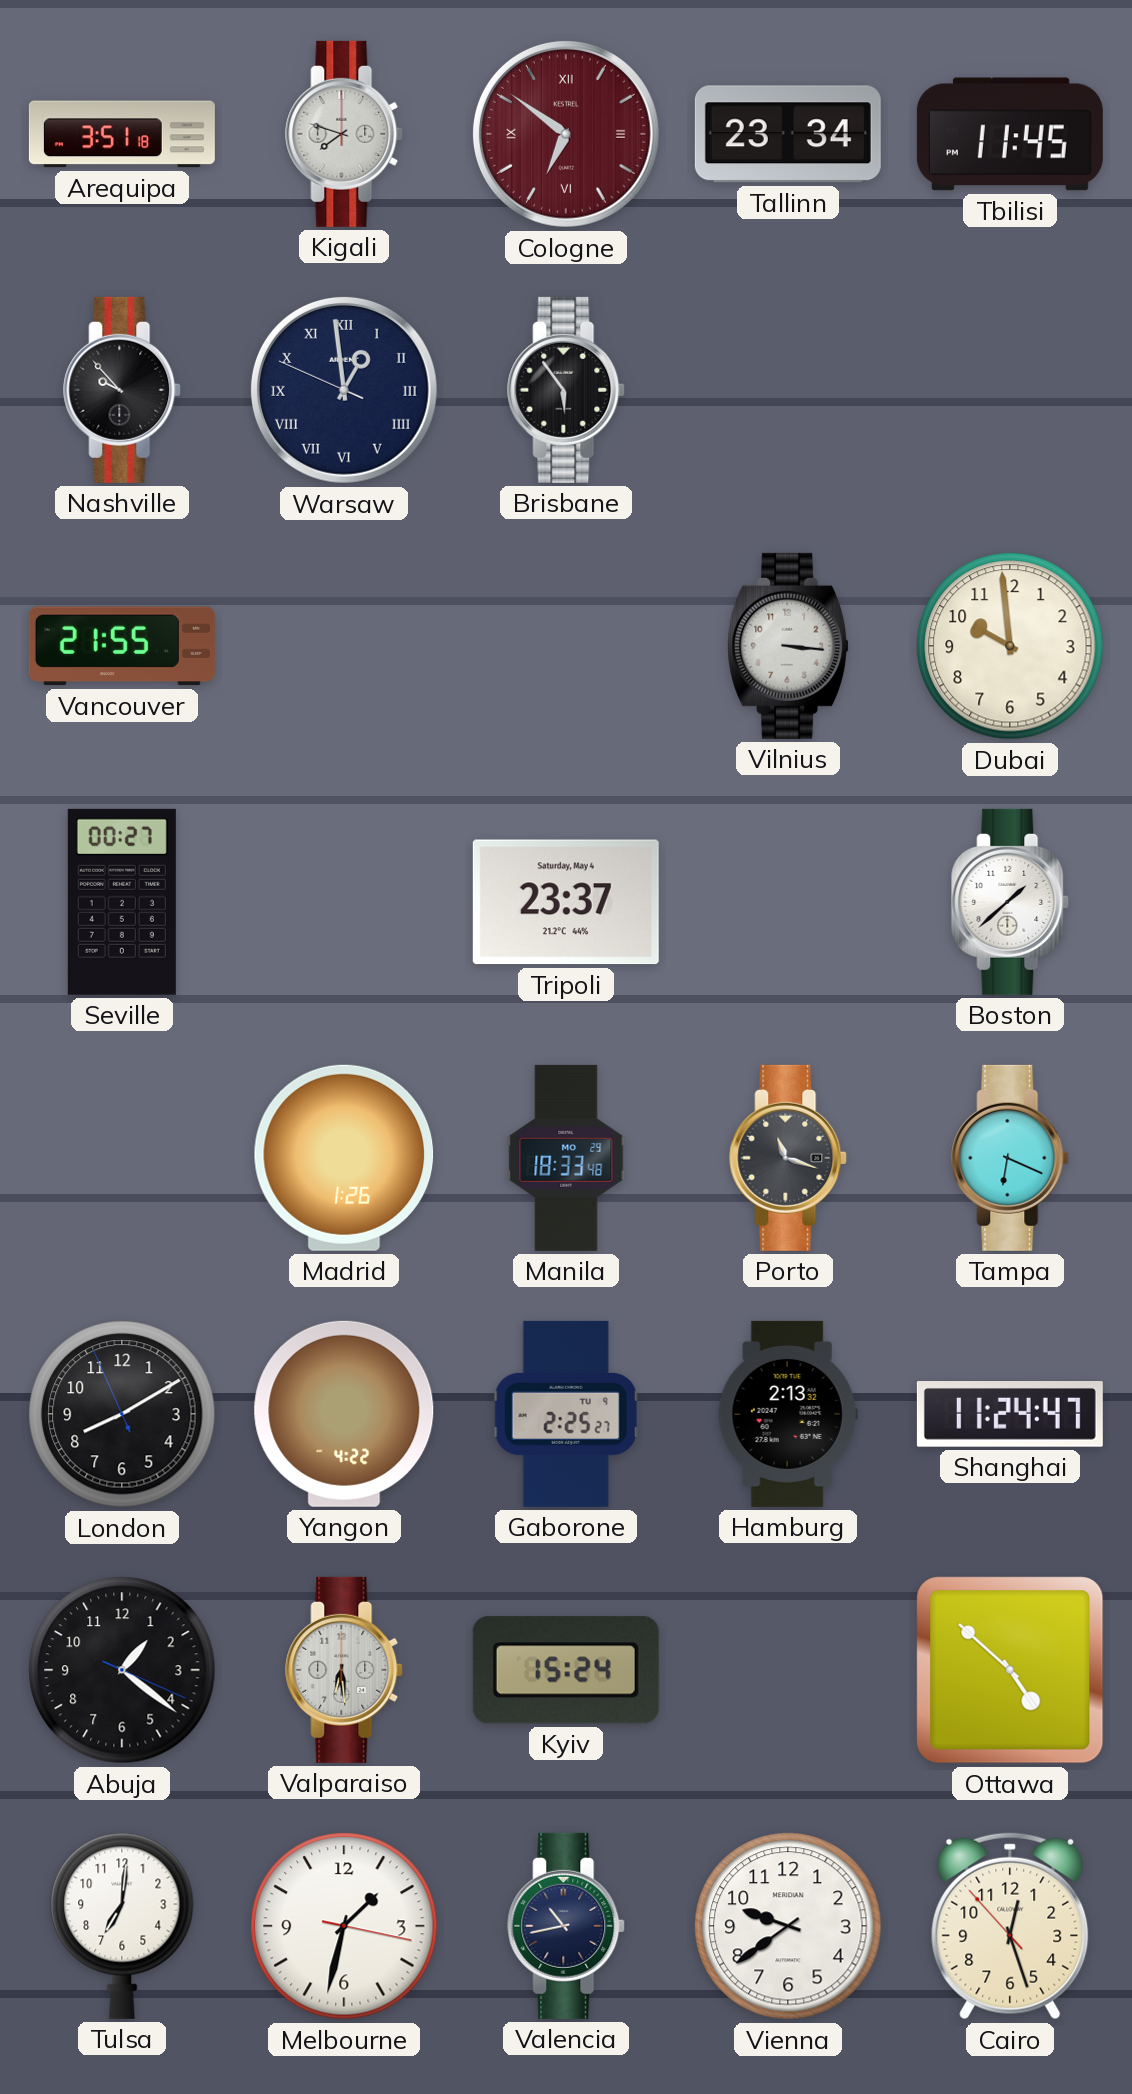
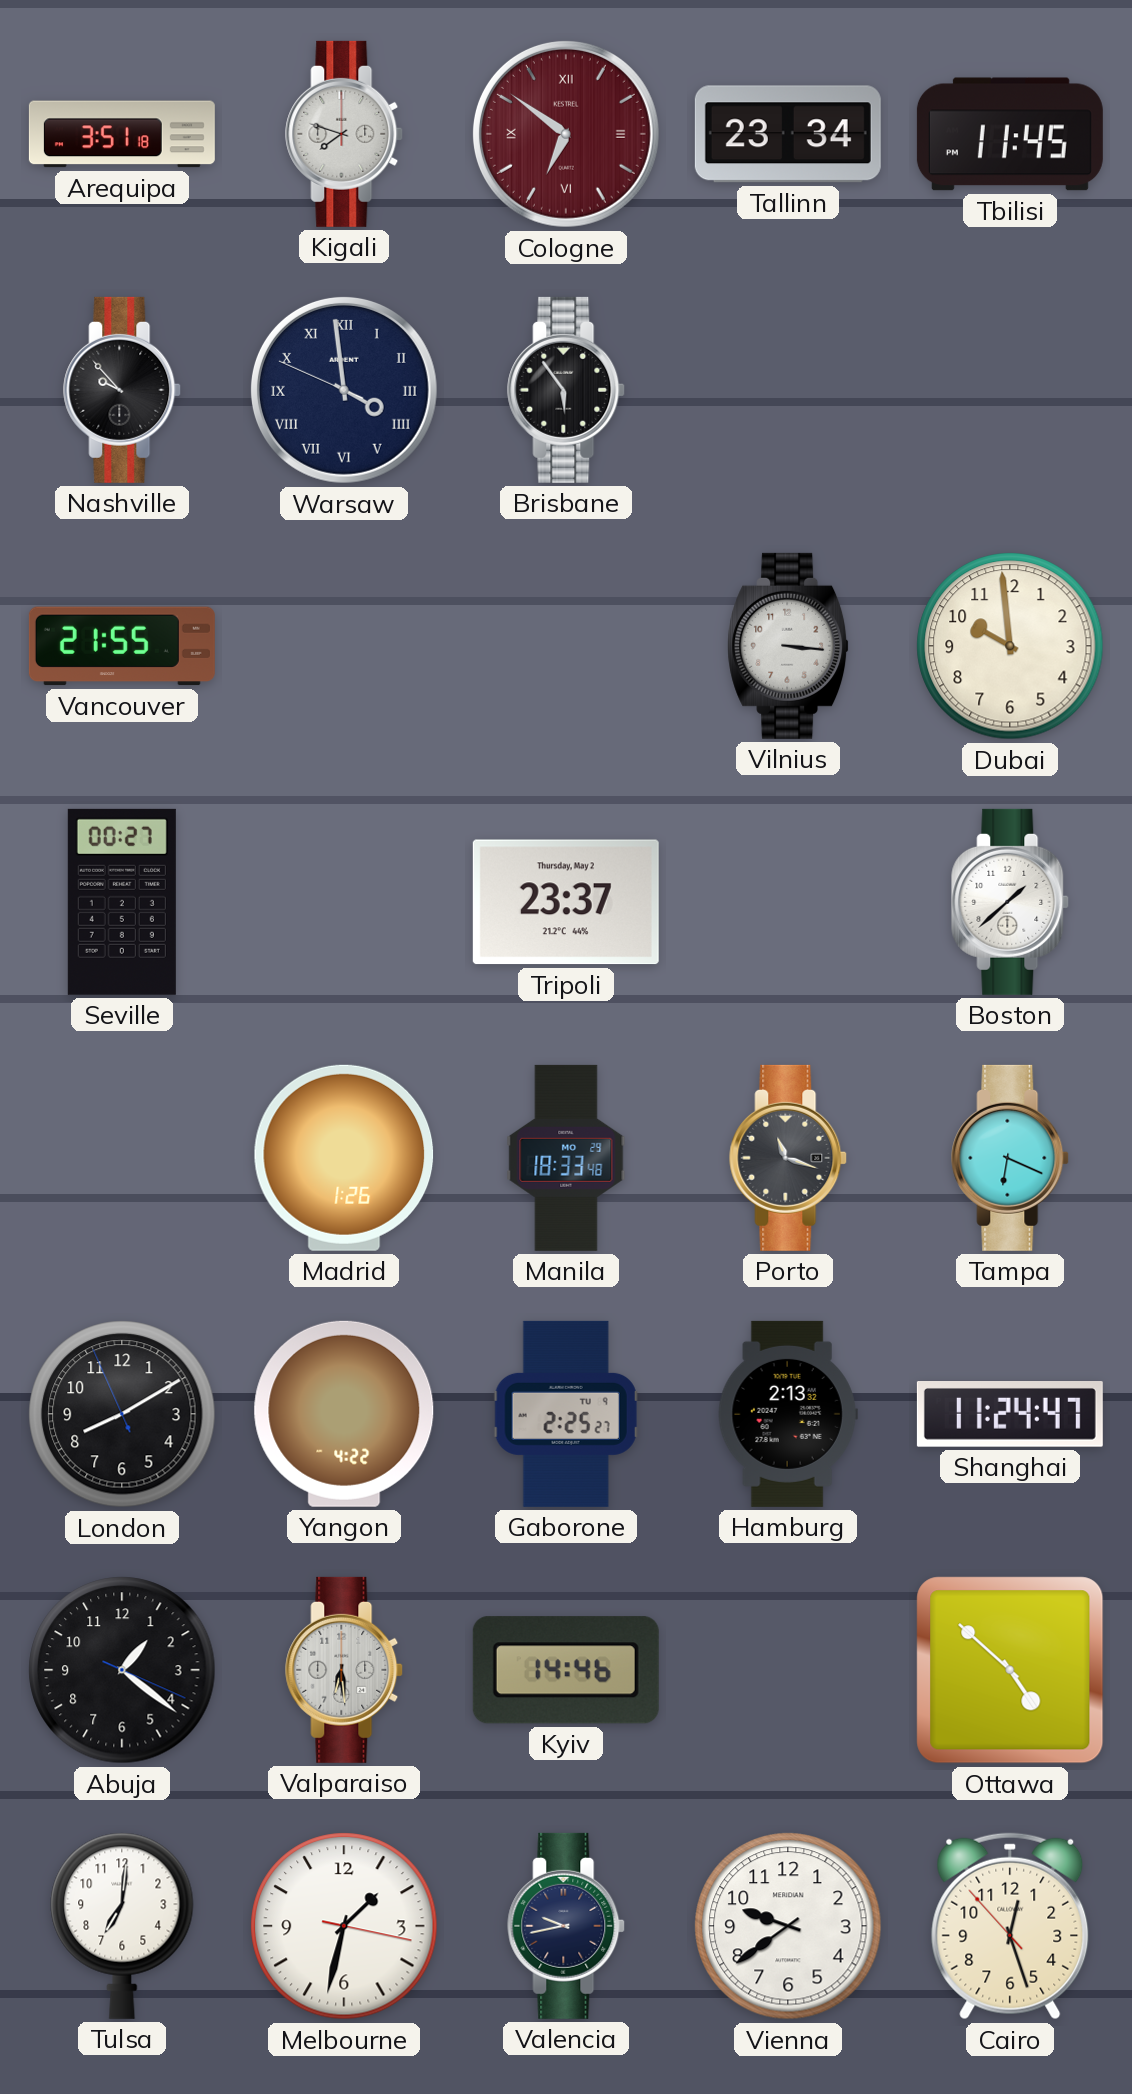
Warsaw: 12:58 -> 3:58
Tripoli date: Saturday, May 4 -> Thursday, May 2
Kyiv: 15:24 -> 14:46
Valencia: 10:43 -> 9:43
